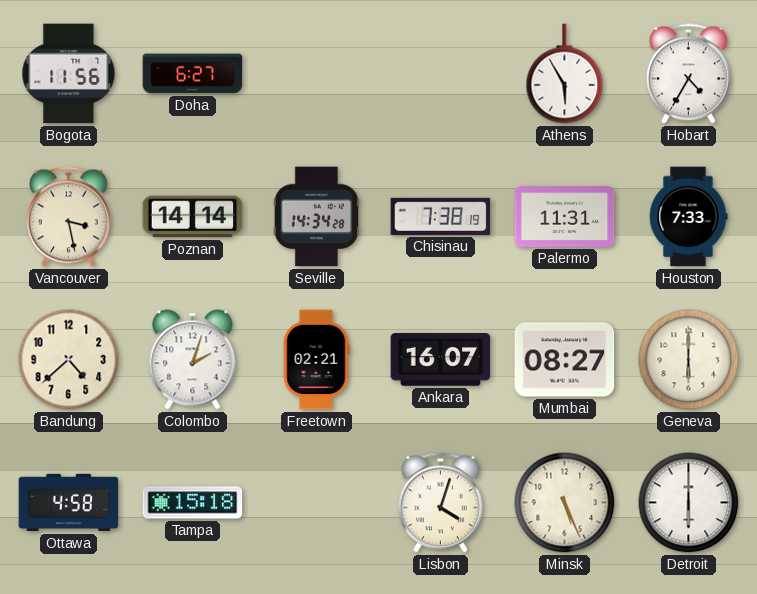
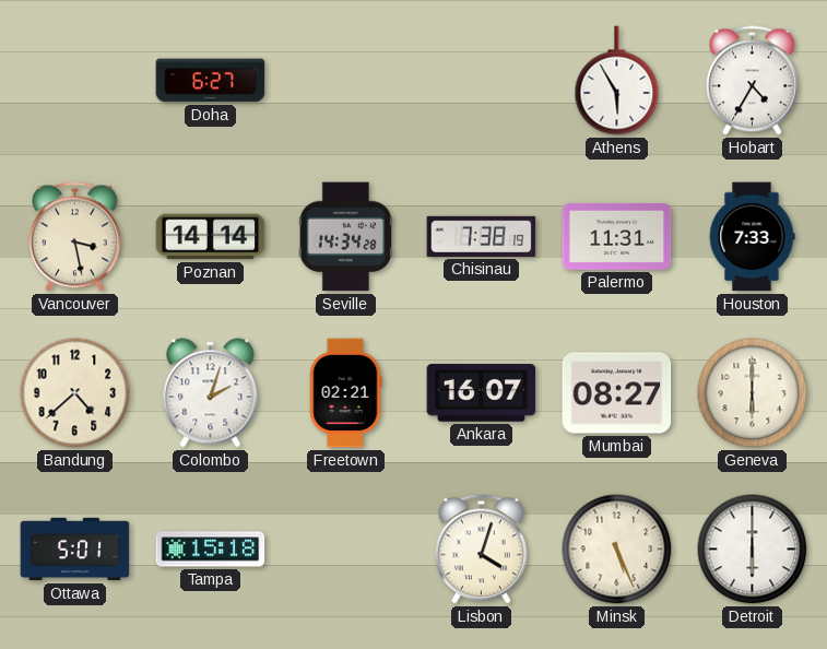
Bogota: 11:56 -> none
Ottawa: 4:58 -> 5:01
